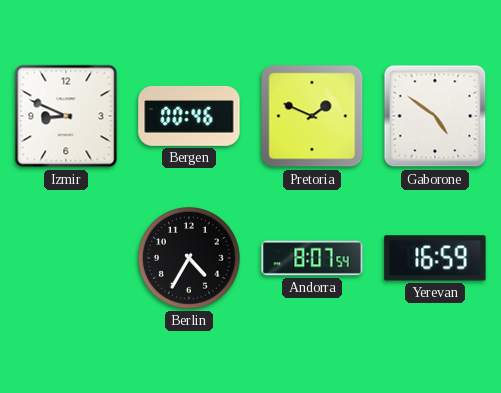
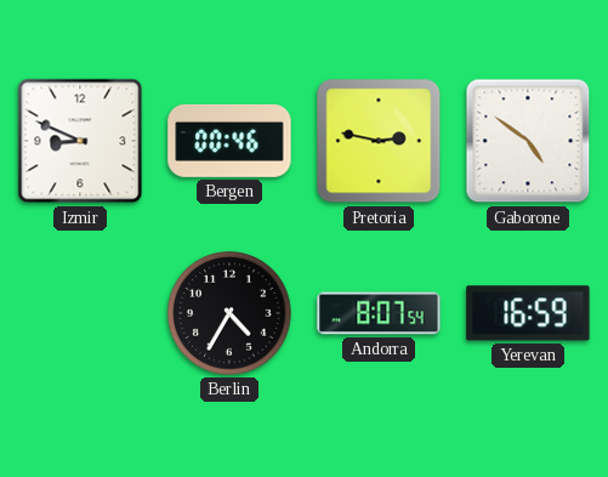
Pretoria: 1:49 -> 2:47
